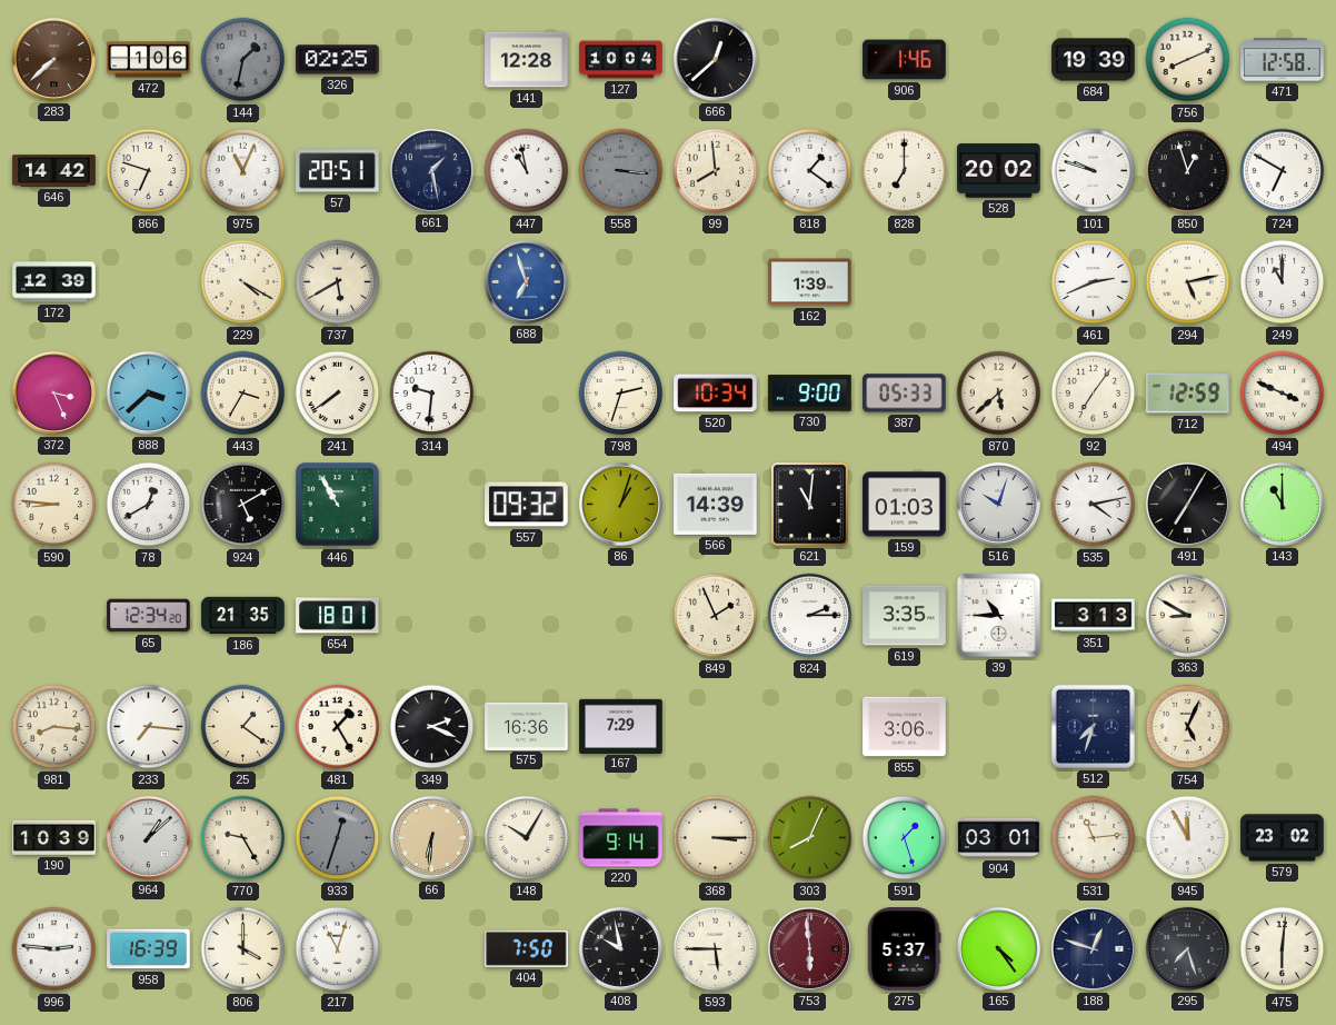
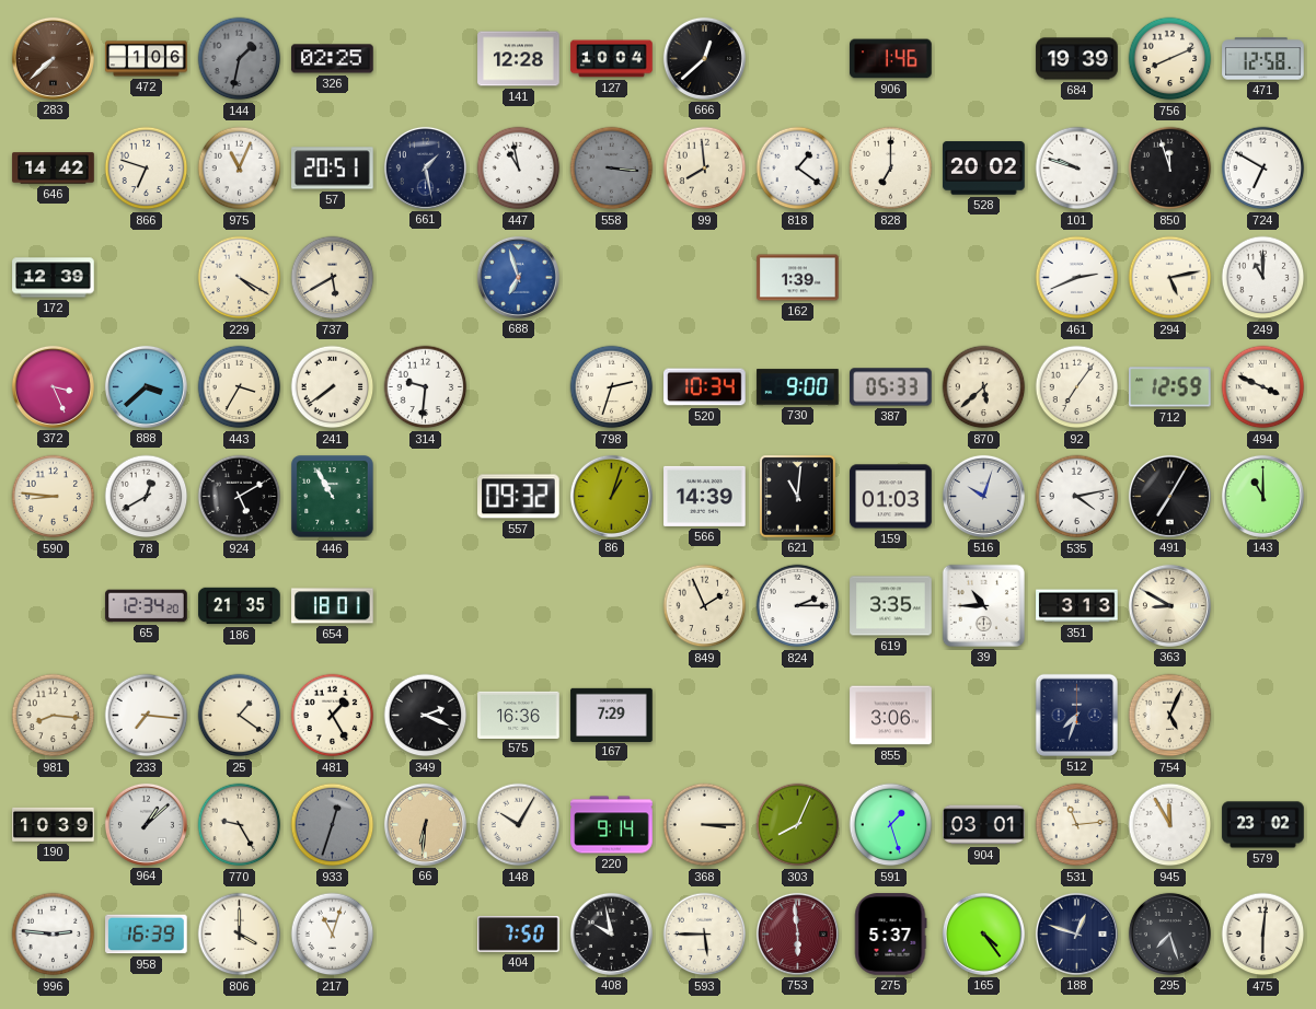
850: 12:57 -> 11:57
